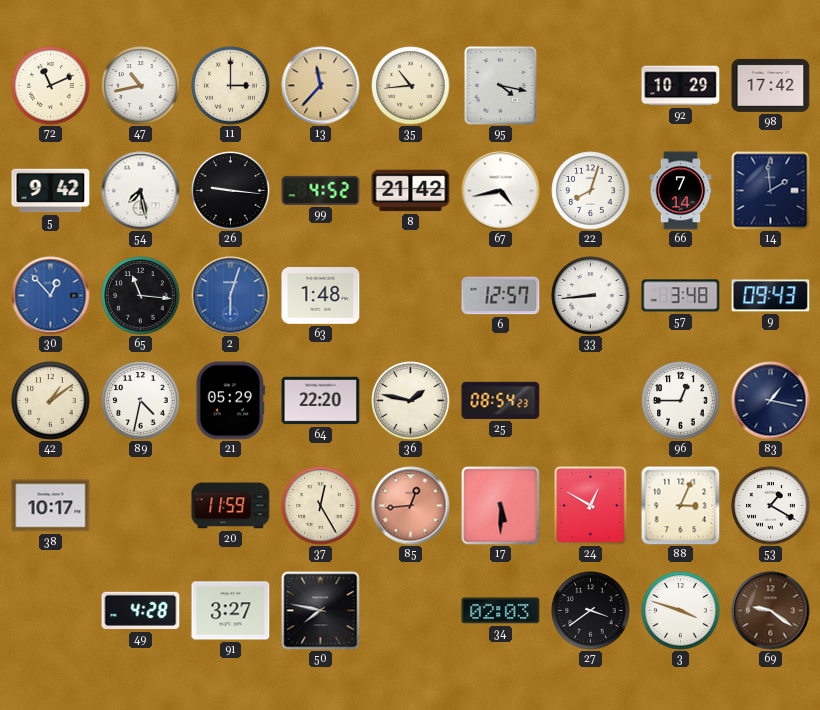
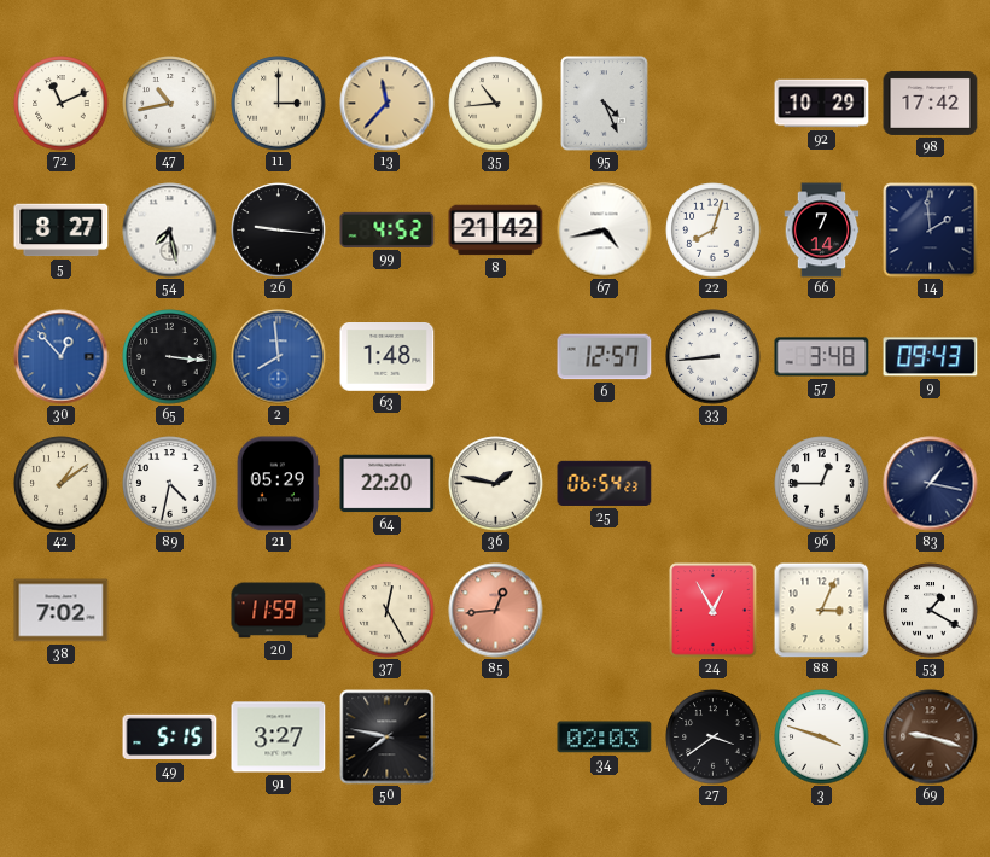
95: 4:17 -> 4:26
5: 9:42 -> 8:27
65: 11:16 -> 3:16
2: 6:03 -> 7:59
25: 08:54 -> 06:54
38: 10:17 -> 7:02
17: 5:30 -> none
24: 12:50 -> 12:55
49: 4:28 -> 5:15
69: 9:21 -> 9:18
